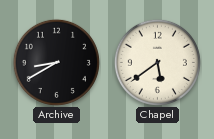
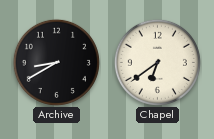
Chapel: 5:39 -> 6:39
